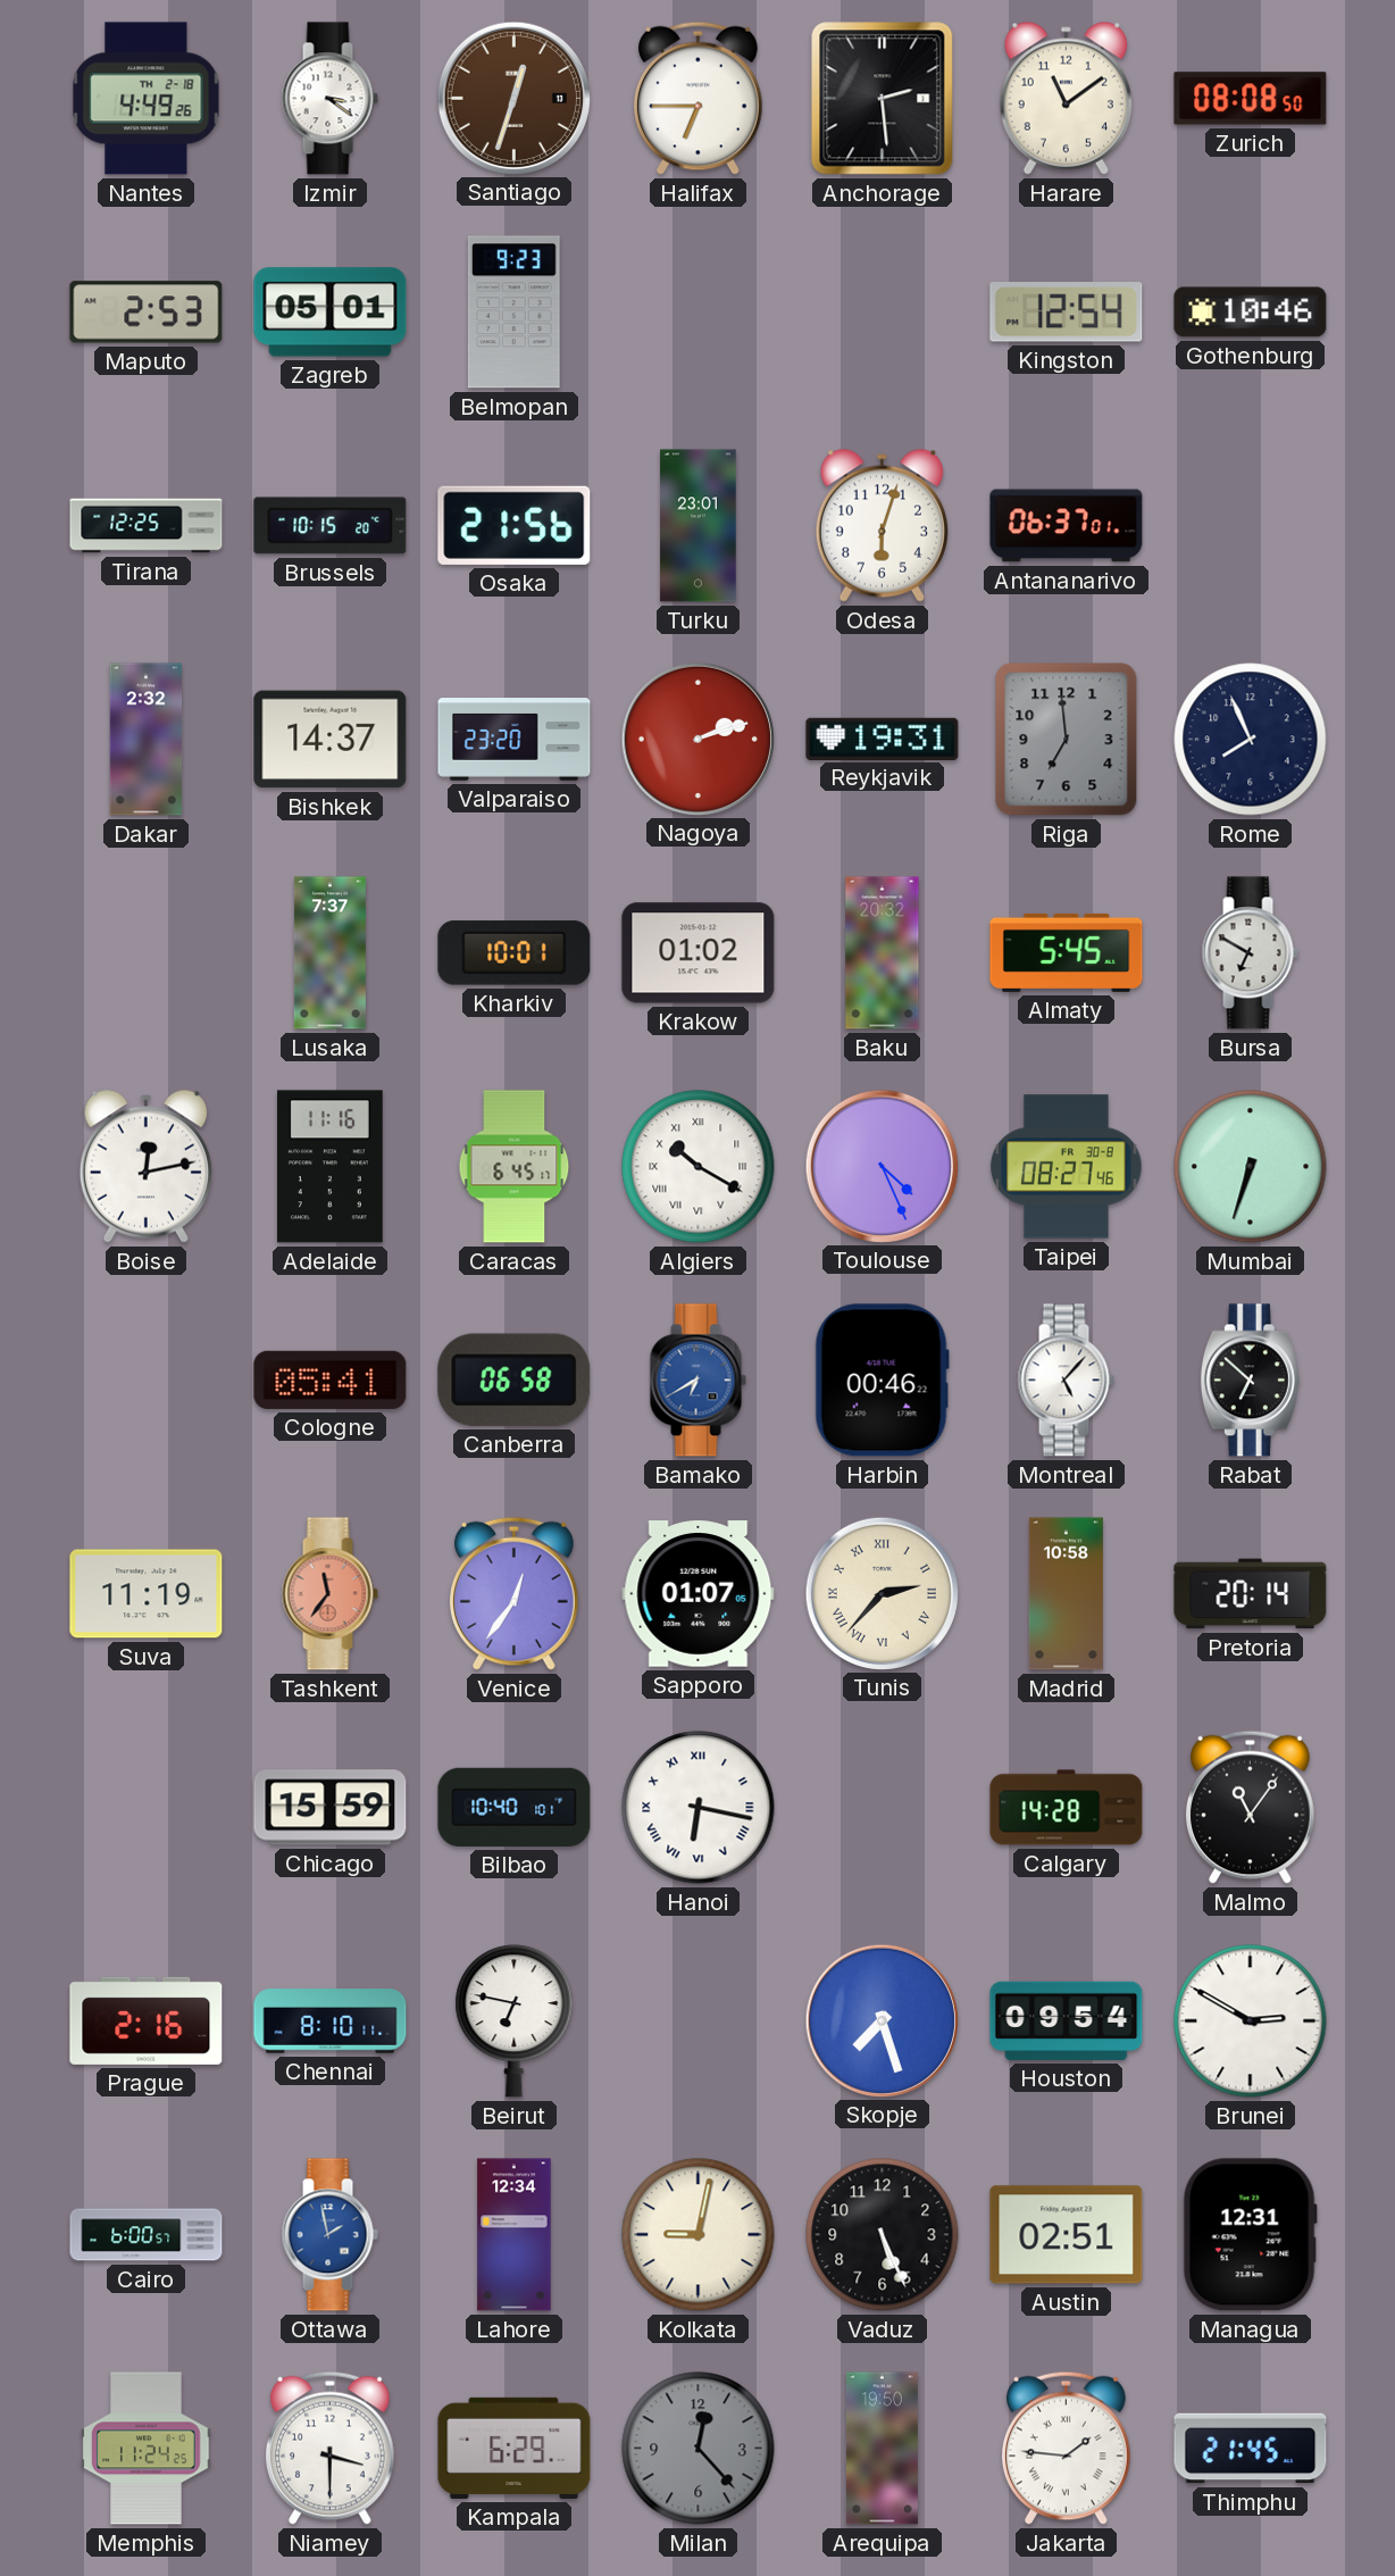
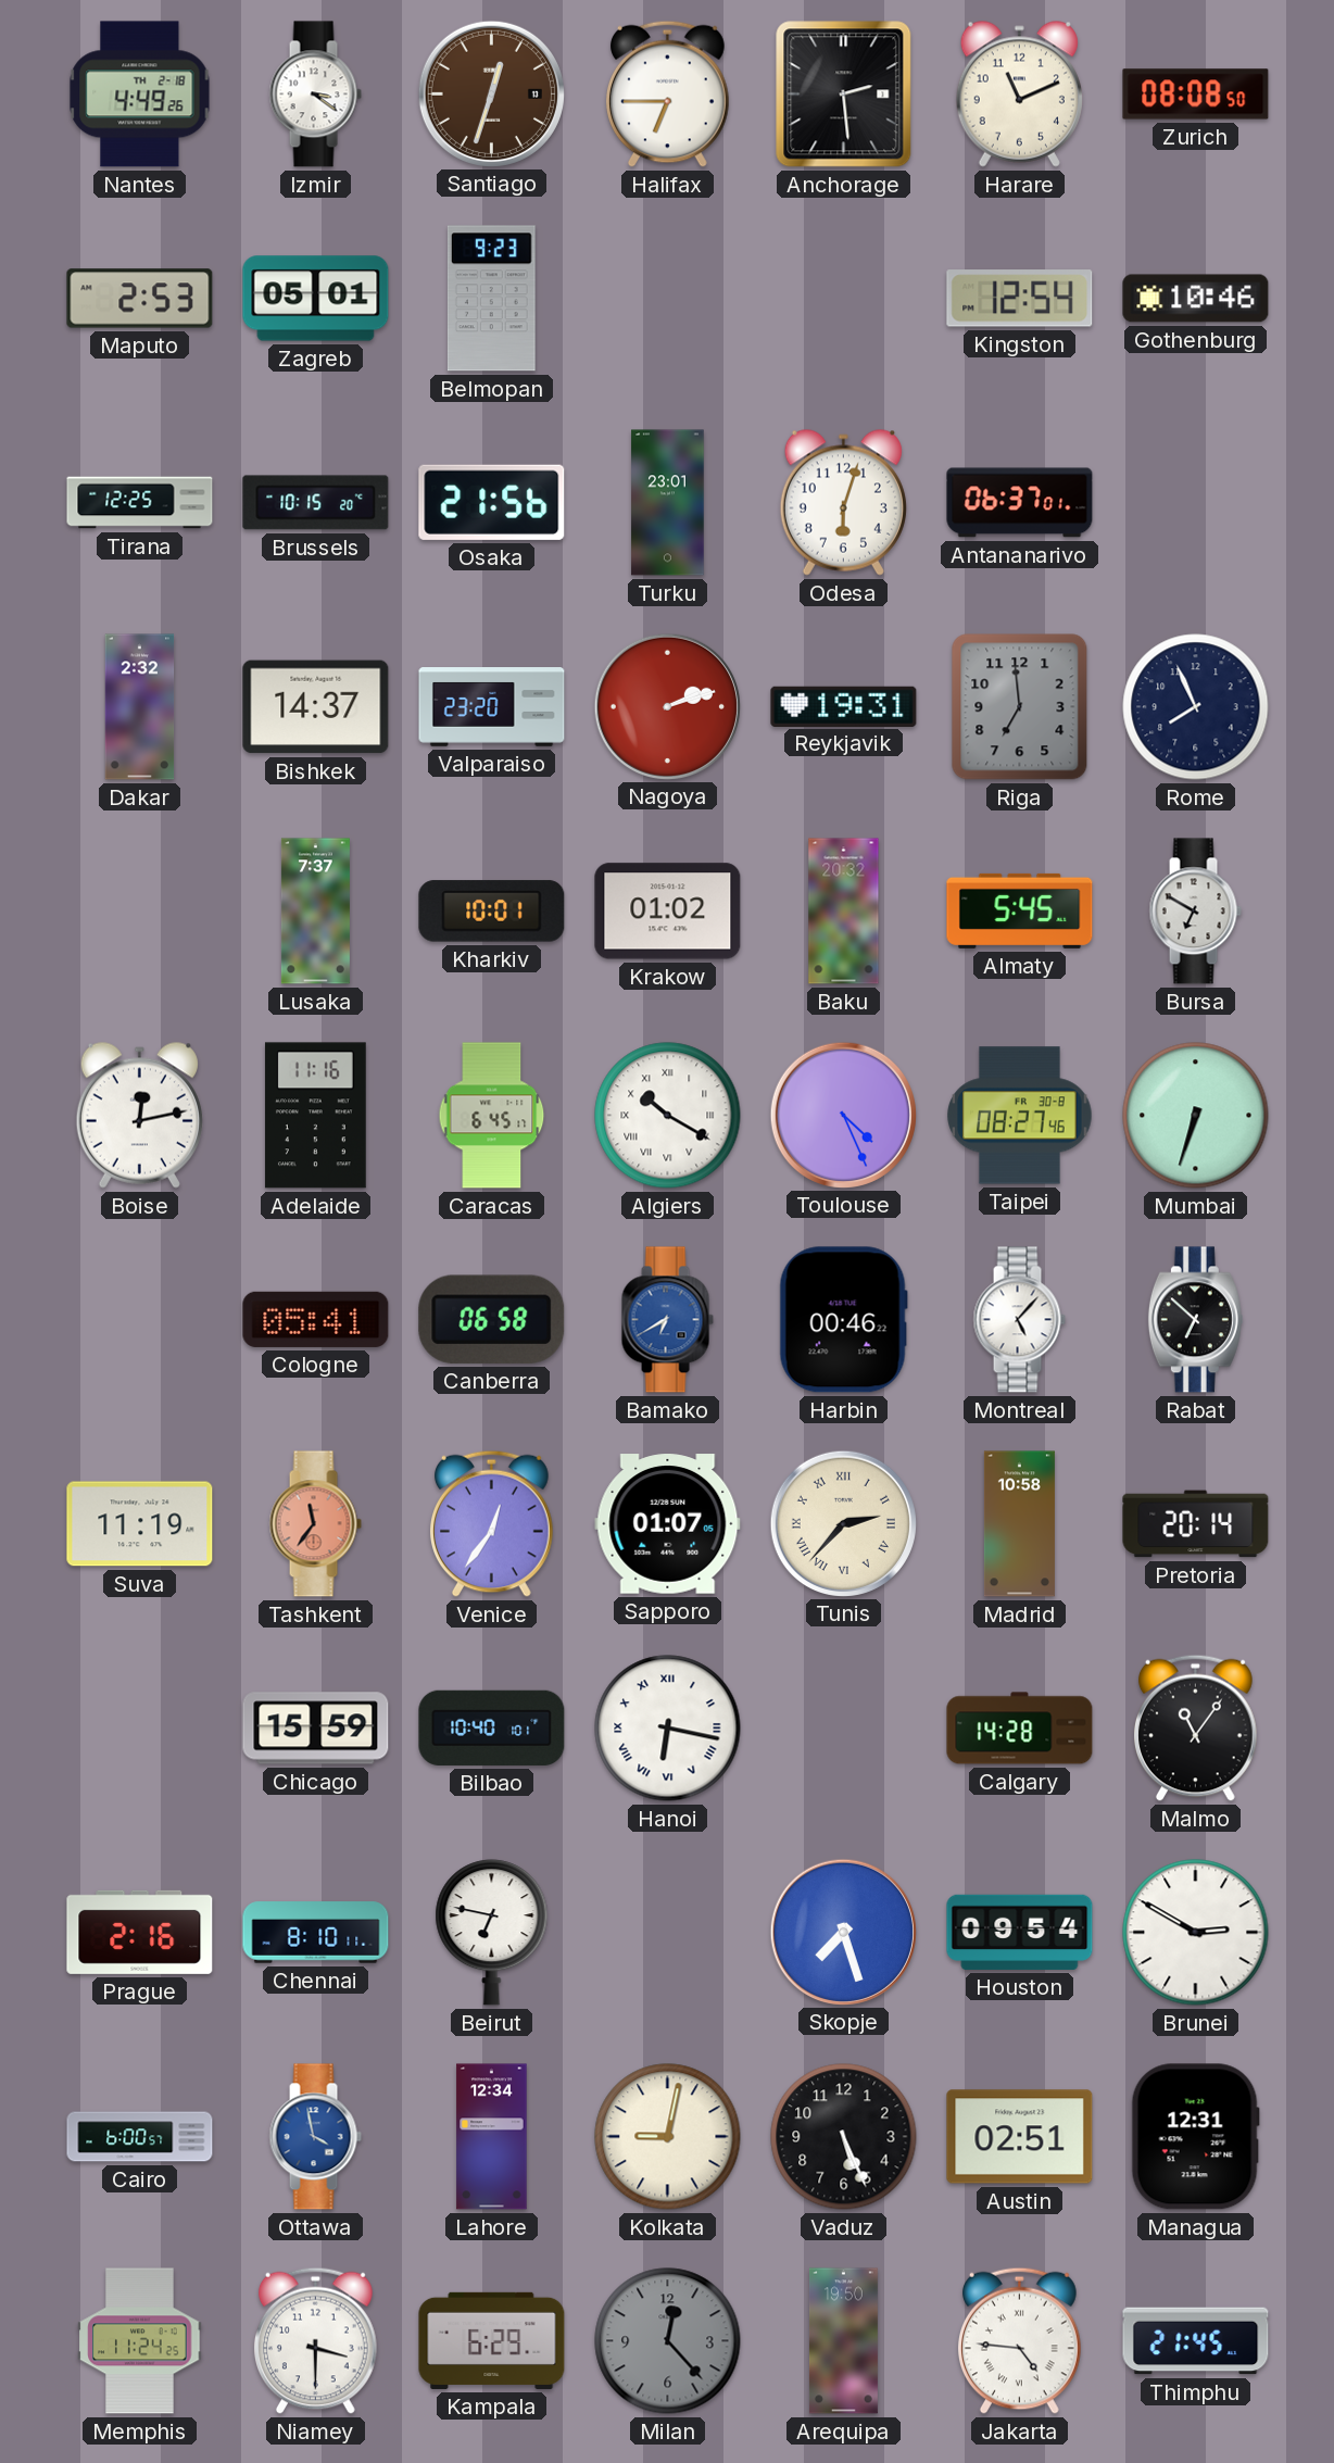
Harare: 11:09 -> 11:11
Ottawa: 1:58 -> 3:58
Jakarta: 1:46 -> 4:46
